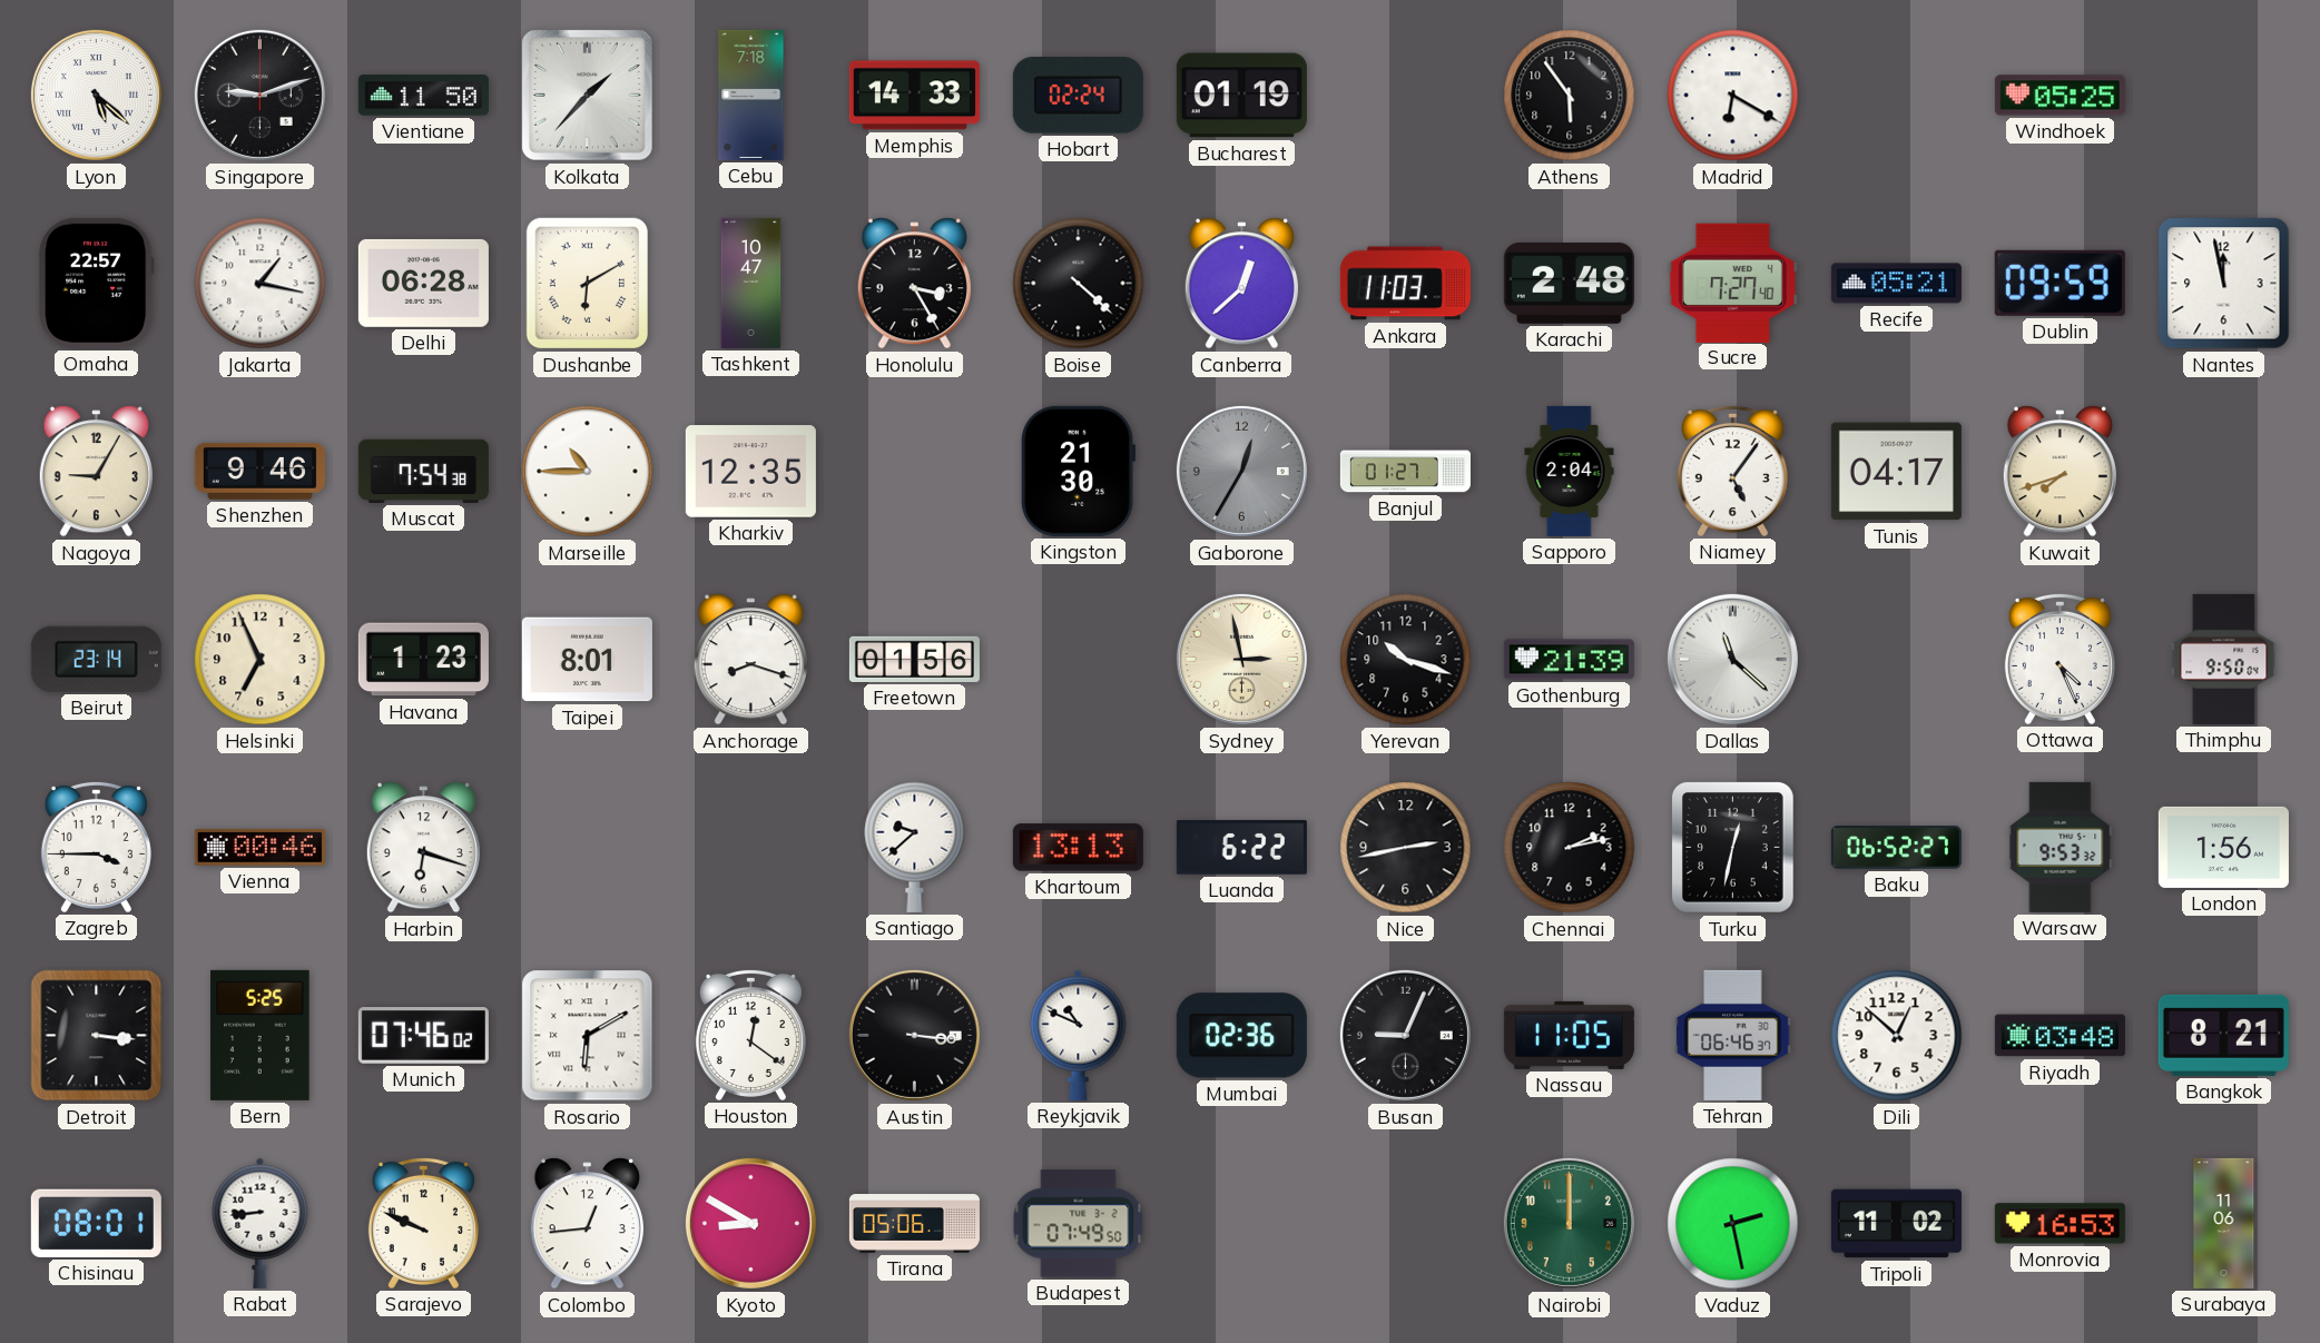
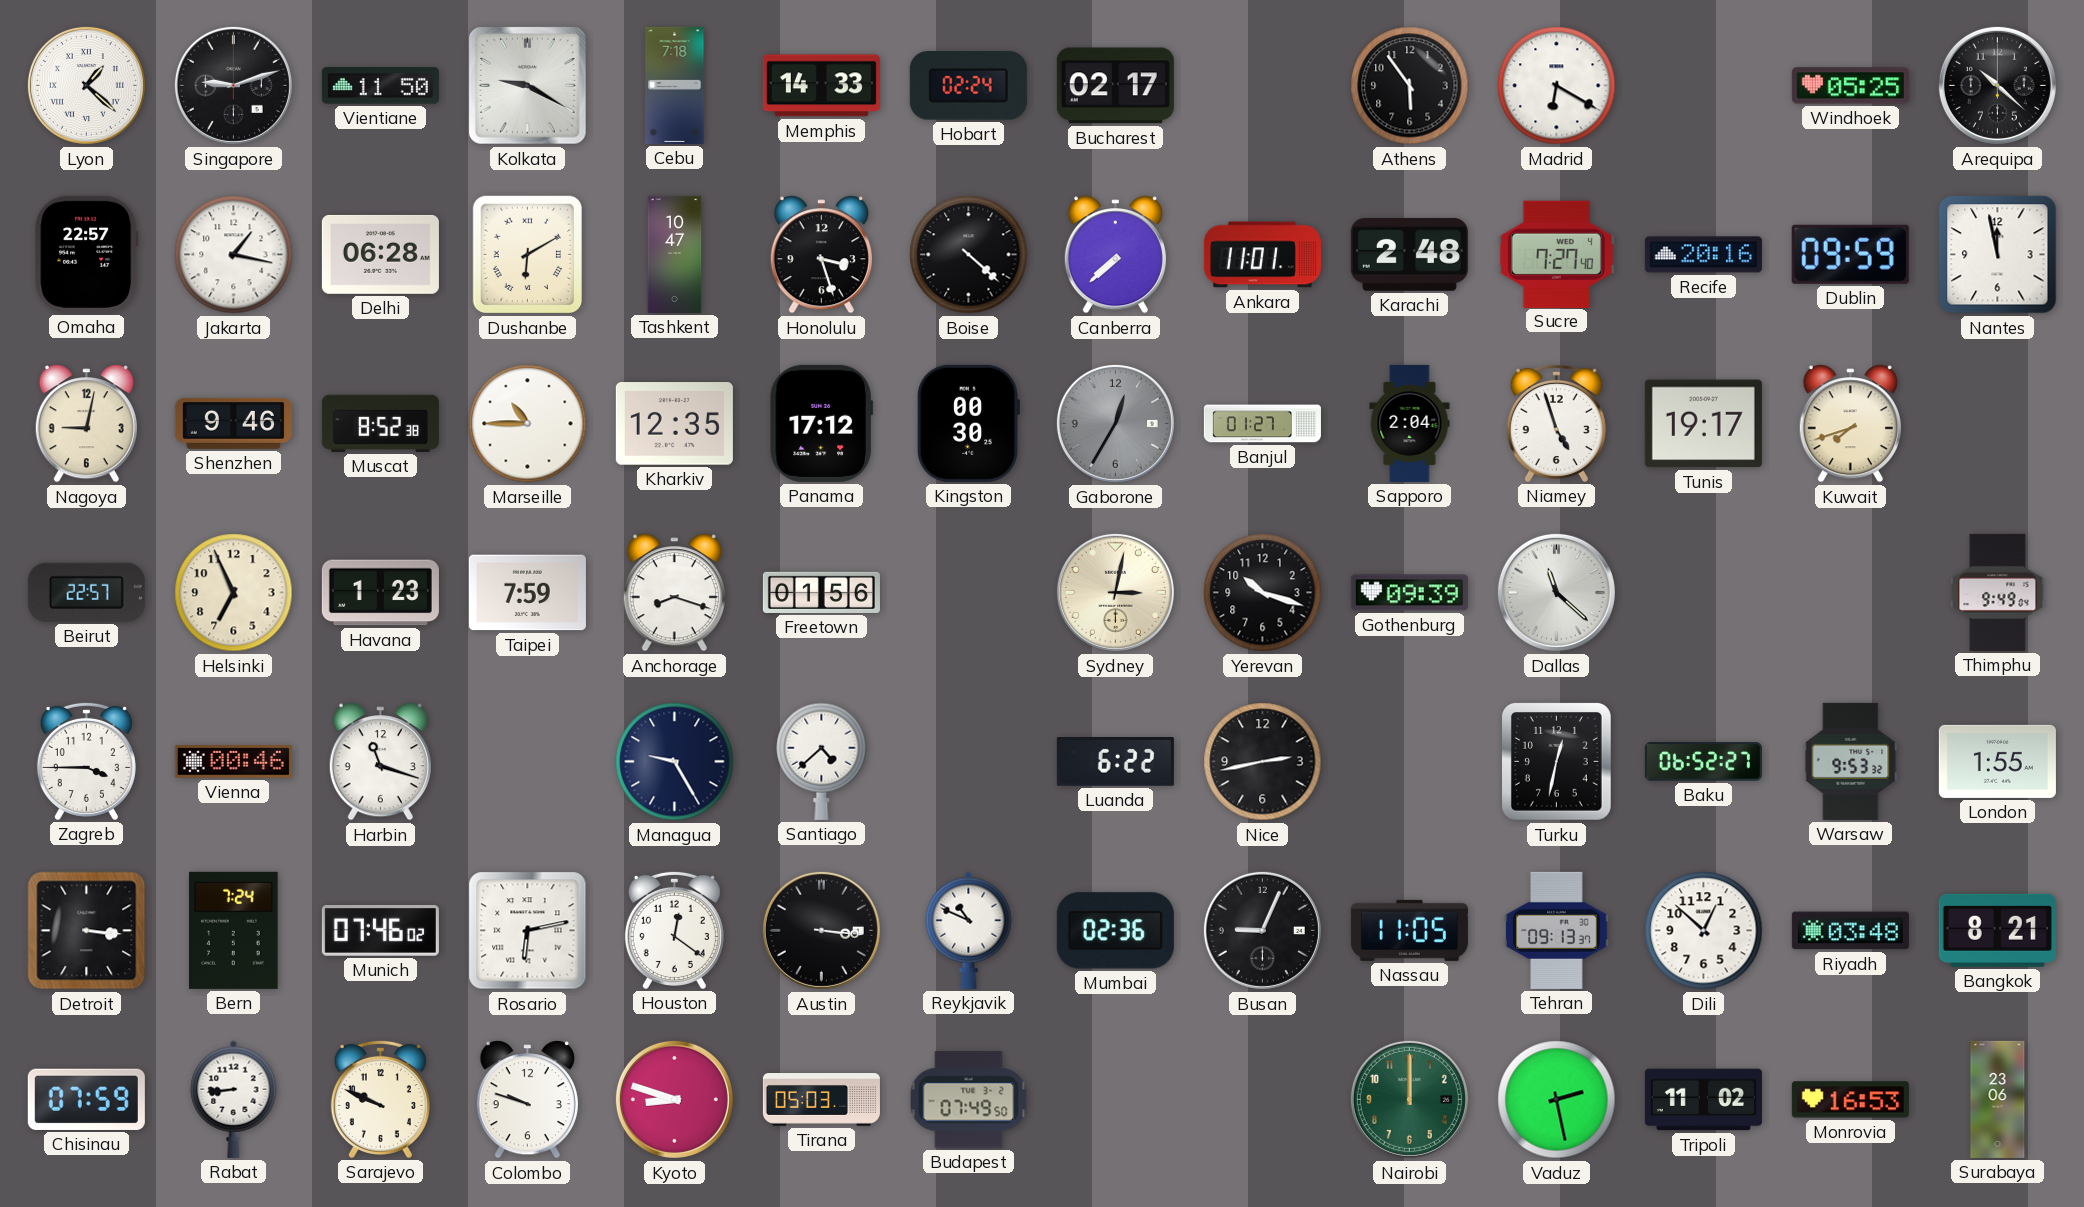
Lyon: 5:22 -> 1:22
Kolkata: 1:37 -> 9:20
Bucharest: 01:19 -> 02:17
Arequipa: none -> 10:22
Honolulu: 3:25 -> 3:27
Canberra: 12:38 -> 7:38
Ankara: 11:03 -> 11:01
Recife: 05:21 -> 20:16
Nagoya: 9:05 -> 9:02
Muscat: 7:54 -> 8:52
Panama: none -> 17:12
Kingston: 21:30 -> 00:30
Niamey: 5:06 -> 4:57
Tunis: 04:17 -> 19:17
Beirut: 23:14 -> 22:57
Taipei: 8:01 -> 7:59
Sydney: 2:58 -> 3:02
Gothenburg: 21:39 -> 09:39
Ottawa: 4:26 -> none
Thimphu: 9:50 -> 9:49
Harbin: 6:18 -> 11:18
Managua: none -> 9:25
Santiago: 9:38 -> 4:38
Khartoum: 13:13 -> none
Chennai: 2:13 -> none
London: 1:56 -> 1:55
Bern: 5:25 -> 7:24
Rosario: 6:10 -> 6:13
Tehran: 06:46 -> 09:13
Chisinau: 08:01 -> 07:59
Colombo: 12:44 -> 9:48
Kyoto: 8:50 -> 8:48
Tirana: 05:06 -> 05:03
Surabaya: 11:06 -> 23:06
